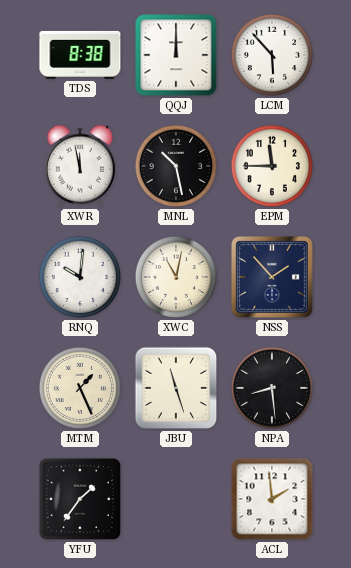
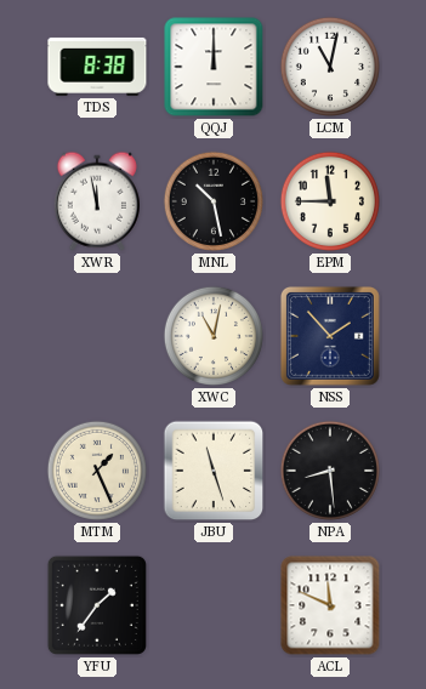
LCM: 5:53 -> 11:02
RNQ: 10:01 -> none
ACL: 1:59 -> 11:49
